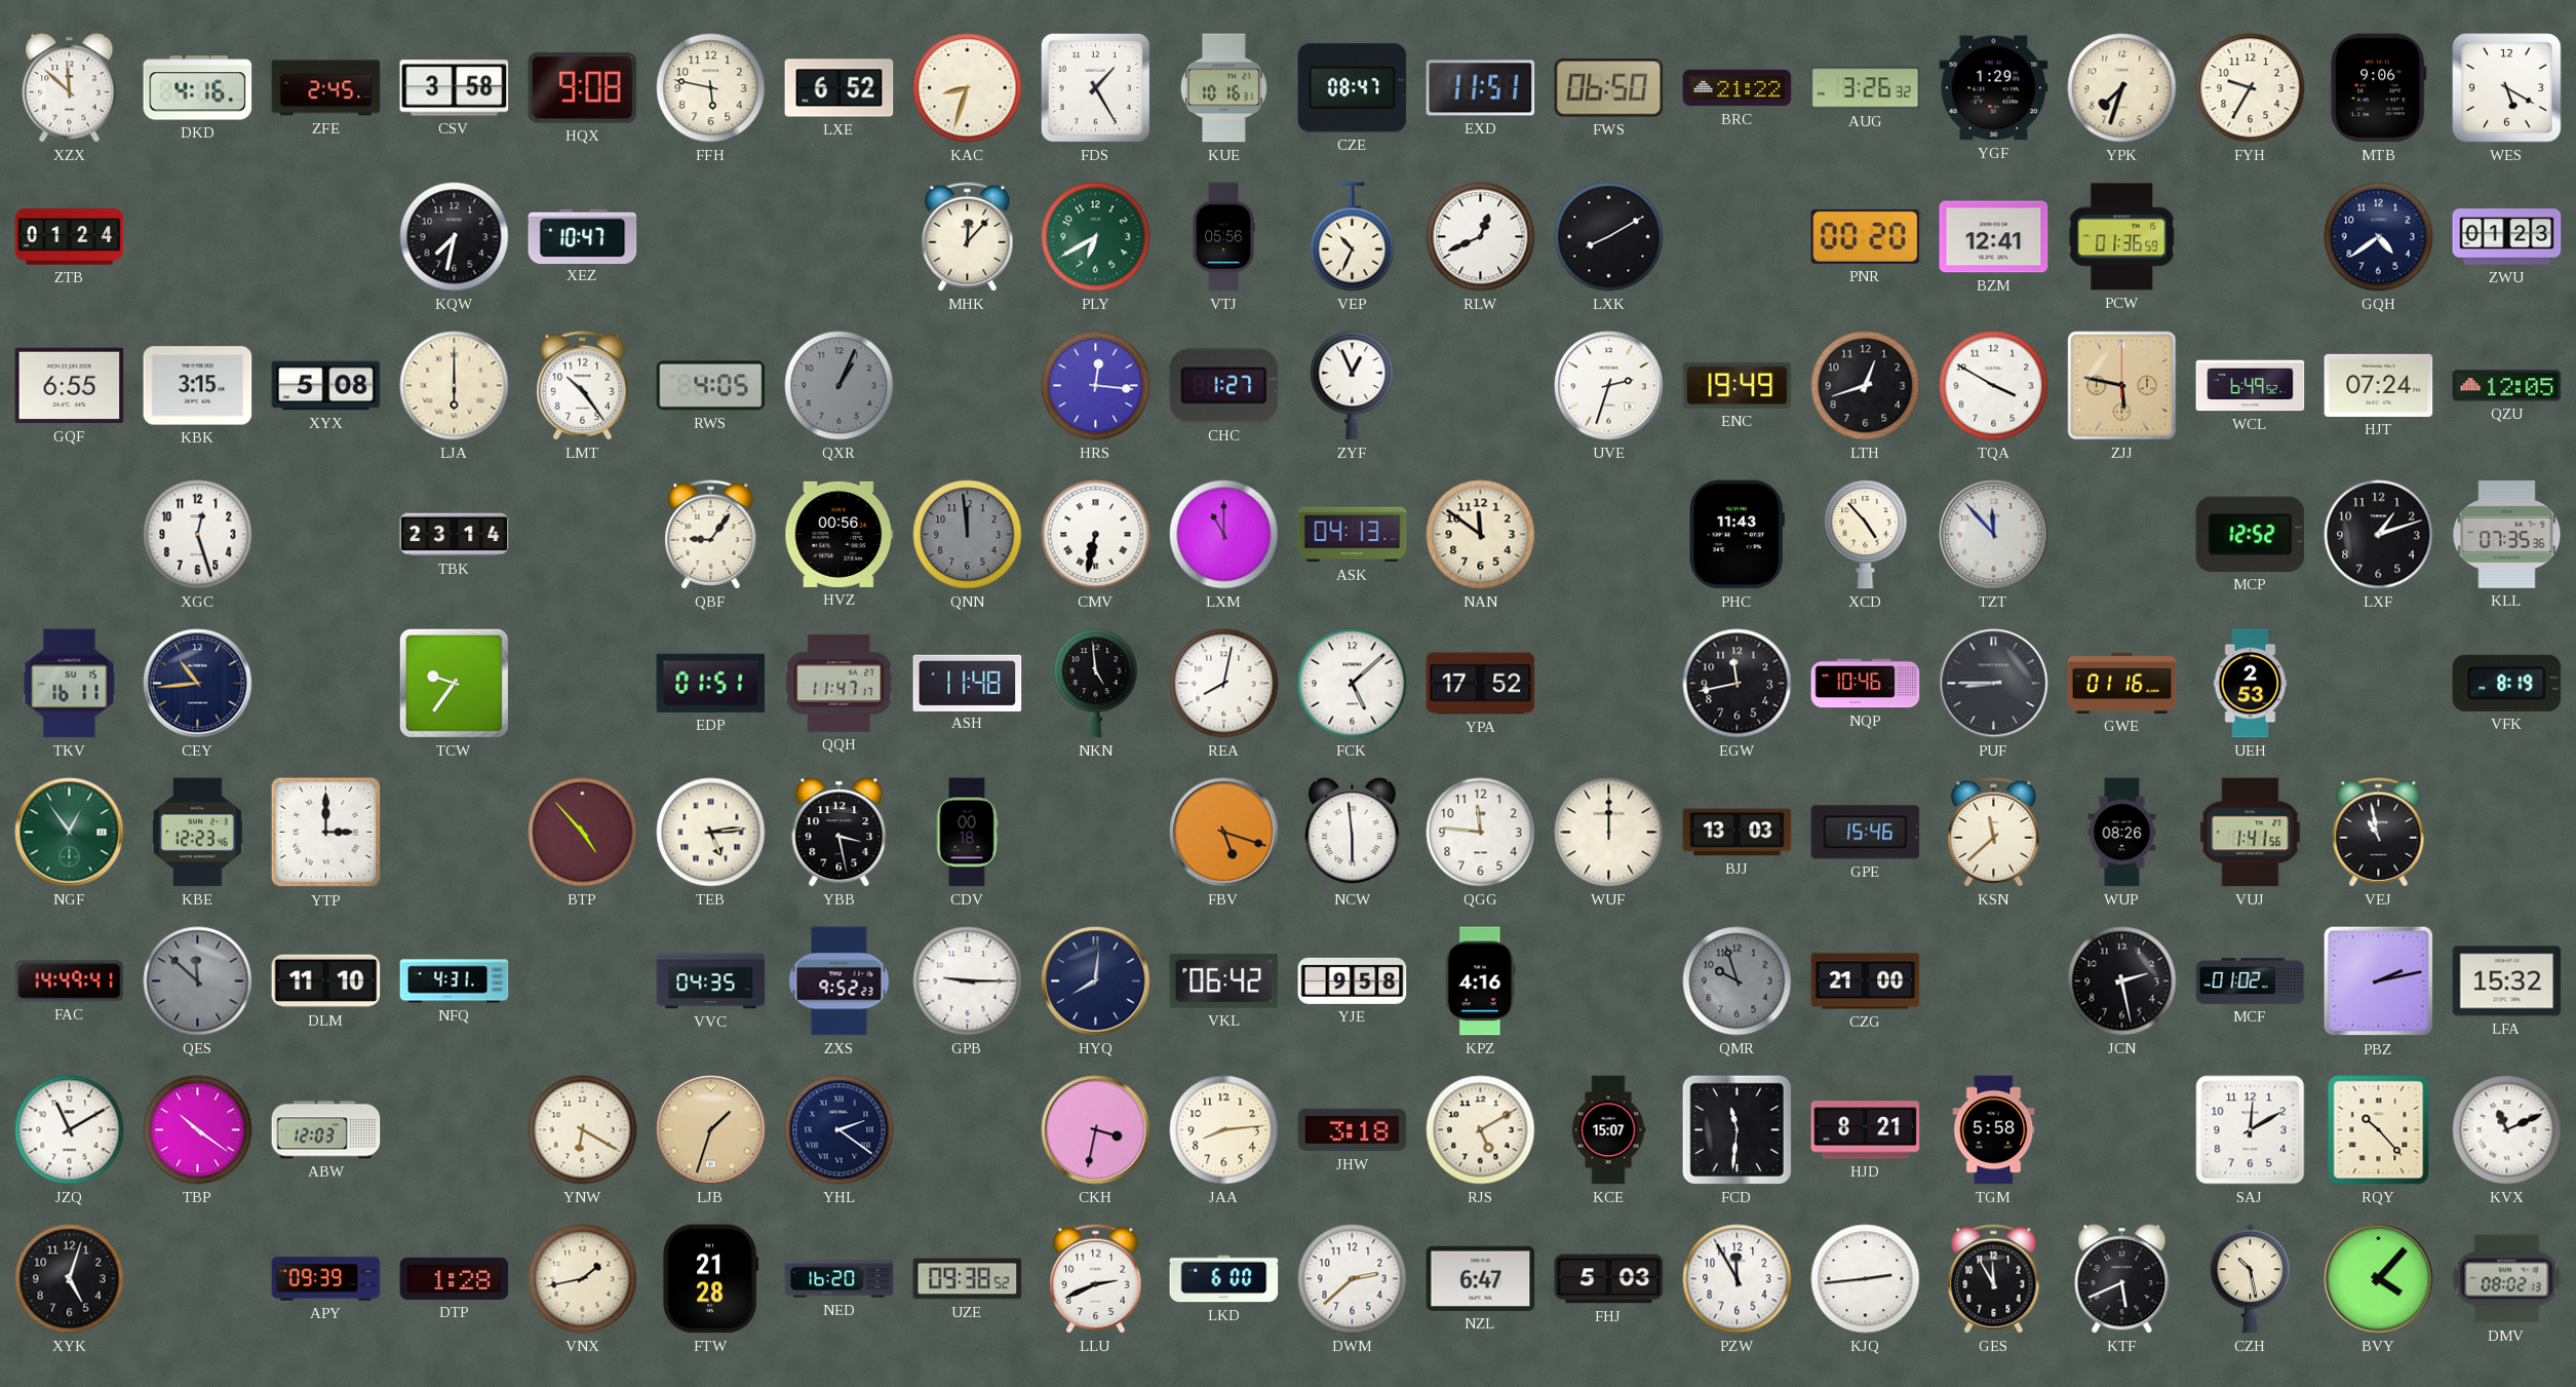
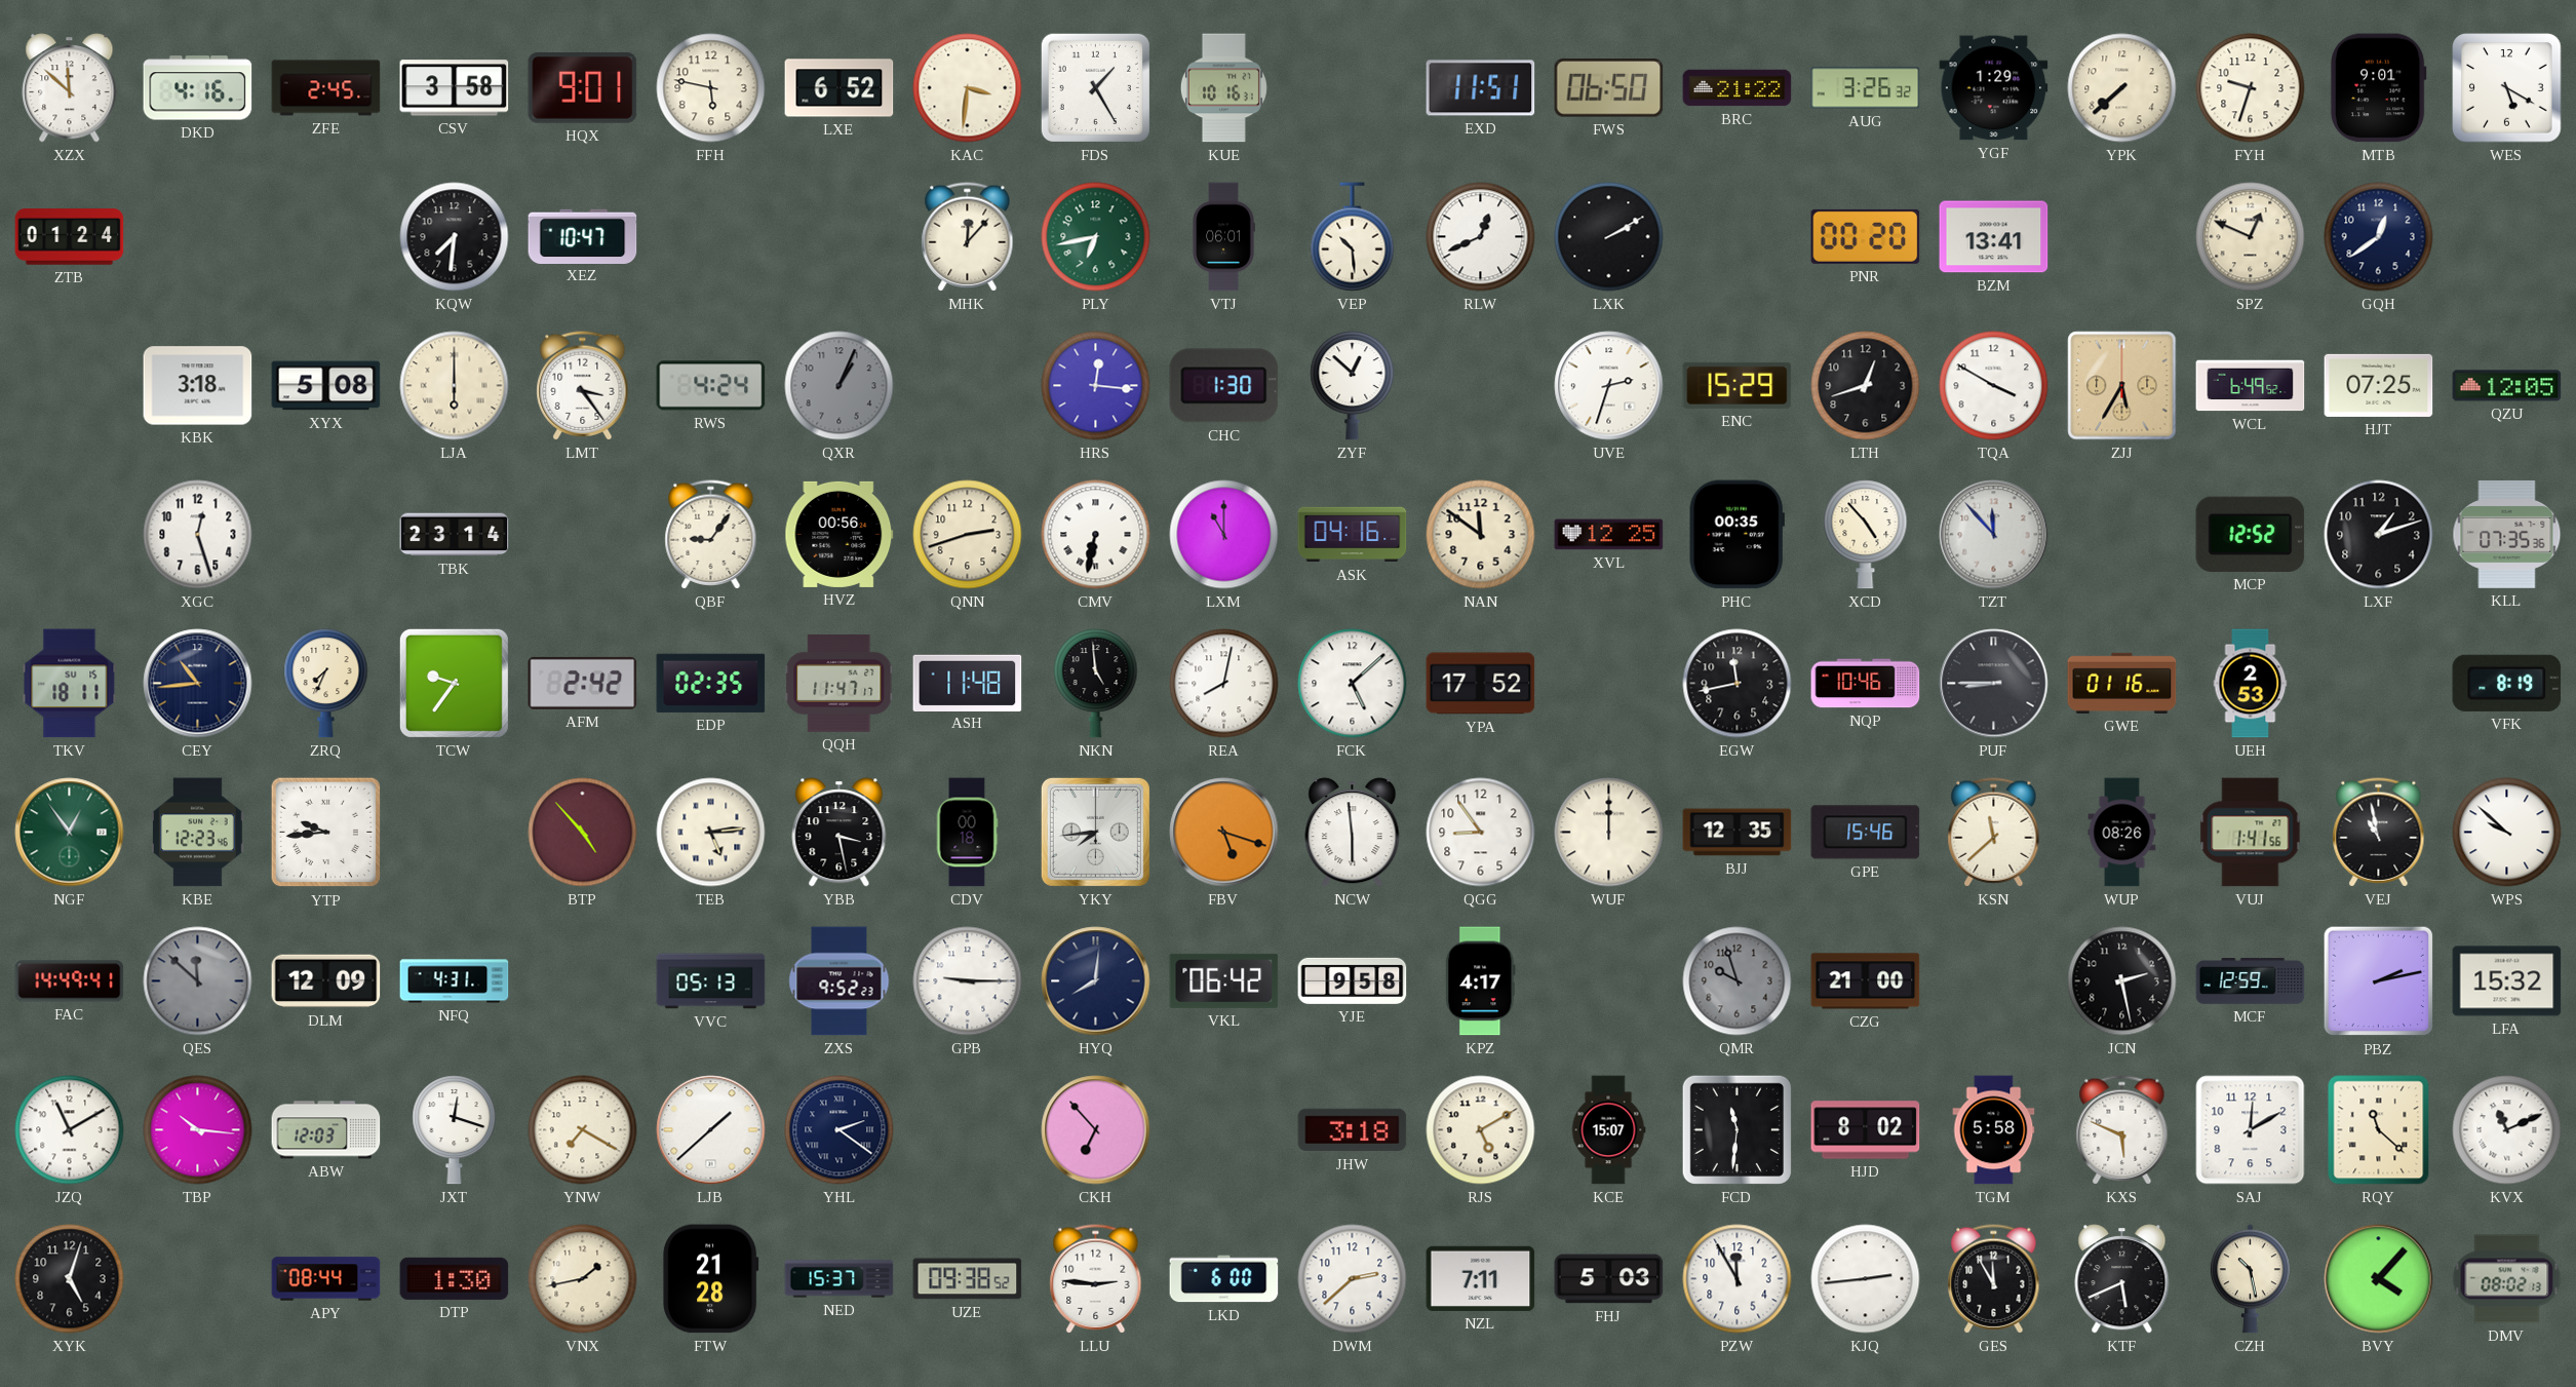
HQX: 9:08 -> 9:01
KAC: 8:33 -> 3:31
CZE: 08:47 -> none
YPK: 7:33 -> 7:38
FYH: 9:35 -> 9:33
MTB: 9:06 -> 9:01
KQW: 7:32 -> 7:31
PLY: 6:40 -> 6:43
VTJ: 05:56 -> 06:01
VEP: 10:34 -> 10:29
LXK: 8:10 -> 2:10
BZM: 12:41 -> 13:41
PCW: 01:36 -> none
SPZ: none -> 12:49
GQH: 4:39 -> 12:39
ZWU: 01:23 -> none
GQF: 6:55 -> none
KBK: 3:15 -> 3:18
LMT: 10:24 -> 3:24
RWS: 4:05 -> 4:24
CHC: 1:27 -> 1:30
ZYF: 12:56 -> 12:52
ENC: 19:49 -> 15:29
ZJJ: 5:47 -> 5:35
HJT: 07:24 -> 07:25
QNN: 11:59 -> 2:42
QNN dial: grey -> cream
ASK: 04:13 -> 04:16
XVL: none -> 12:25
PHC: 11:43 -> 00:35
TKV: 16:11 -> 18:11
ZRQ: none -> 7:34
AFM: none -> 2:42
EDP: 01:51 -> 02:35
YTP: 3:00 -> 9:44
YKY: none -> 7:44
QGG: 11:46 -> 8:54
BJJ: 13:03 -> 12:35
WPS: none -> 9:52
DLM: 11:10 -> 12:09
VVC: 04:35 -> 05:13
KPZ: 4:16 -> 4:17
MCF: 01:02 -> 12:59
TBP: 10:21 -> 10:16
JXT: none -> 12:18
YNW: 6:20 -> 7:20
LJB: 1:33 -> 1:38
LJB dial: champagne -> white
CKH: 3:32 -> 6:53
JAA: 8:14 -> none
HJD: 8:21 -> 8:02
KXS: none -> 5:49
RQY: 10:23 -> 11:22
APY: 09:39 -> 08:44
DTP: 1:28 -> 1:30
NED: 16:20 -> 15:37
LLU: 2:41 -> 2:46
NZL: 6:47 -> 7:11
